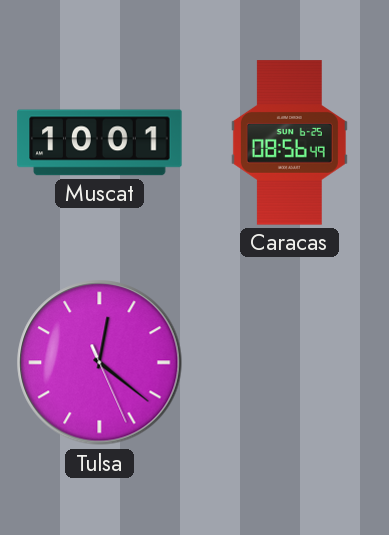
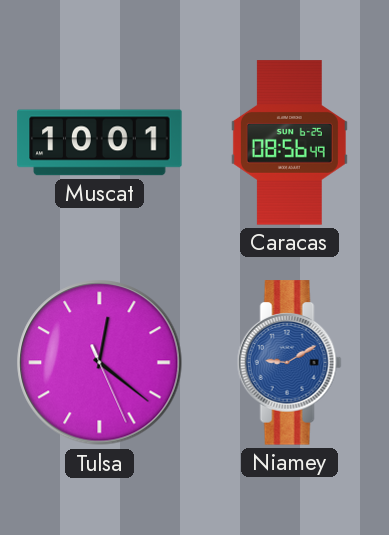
Niamey: none -> 9:10
